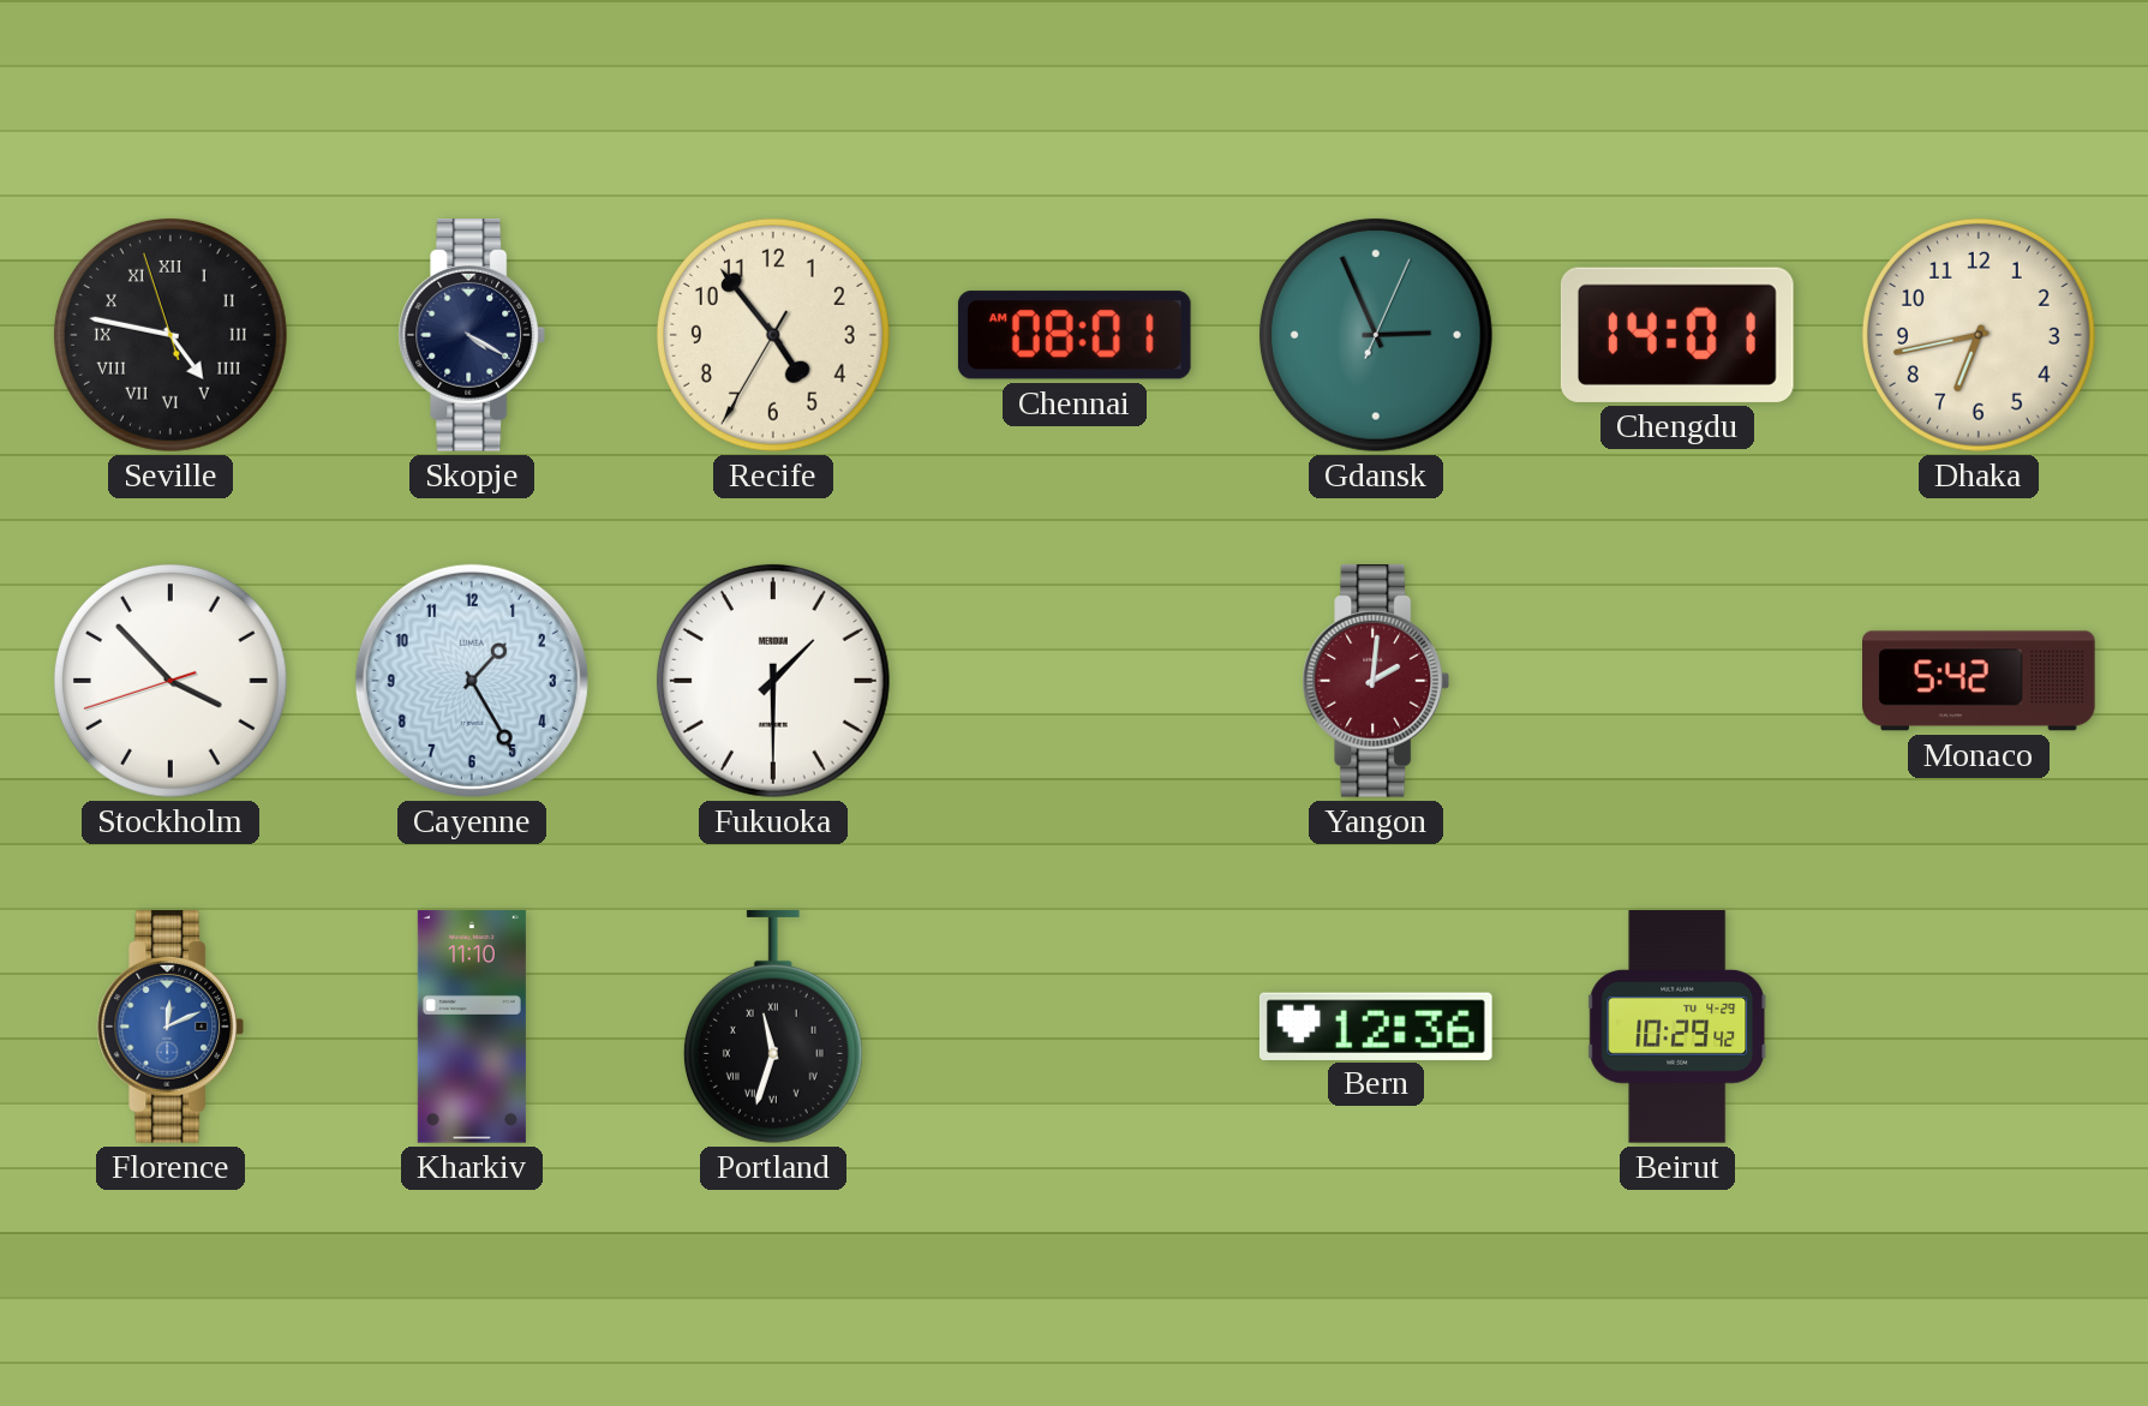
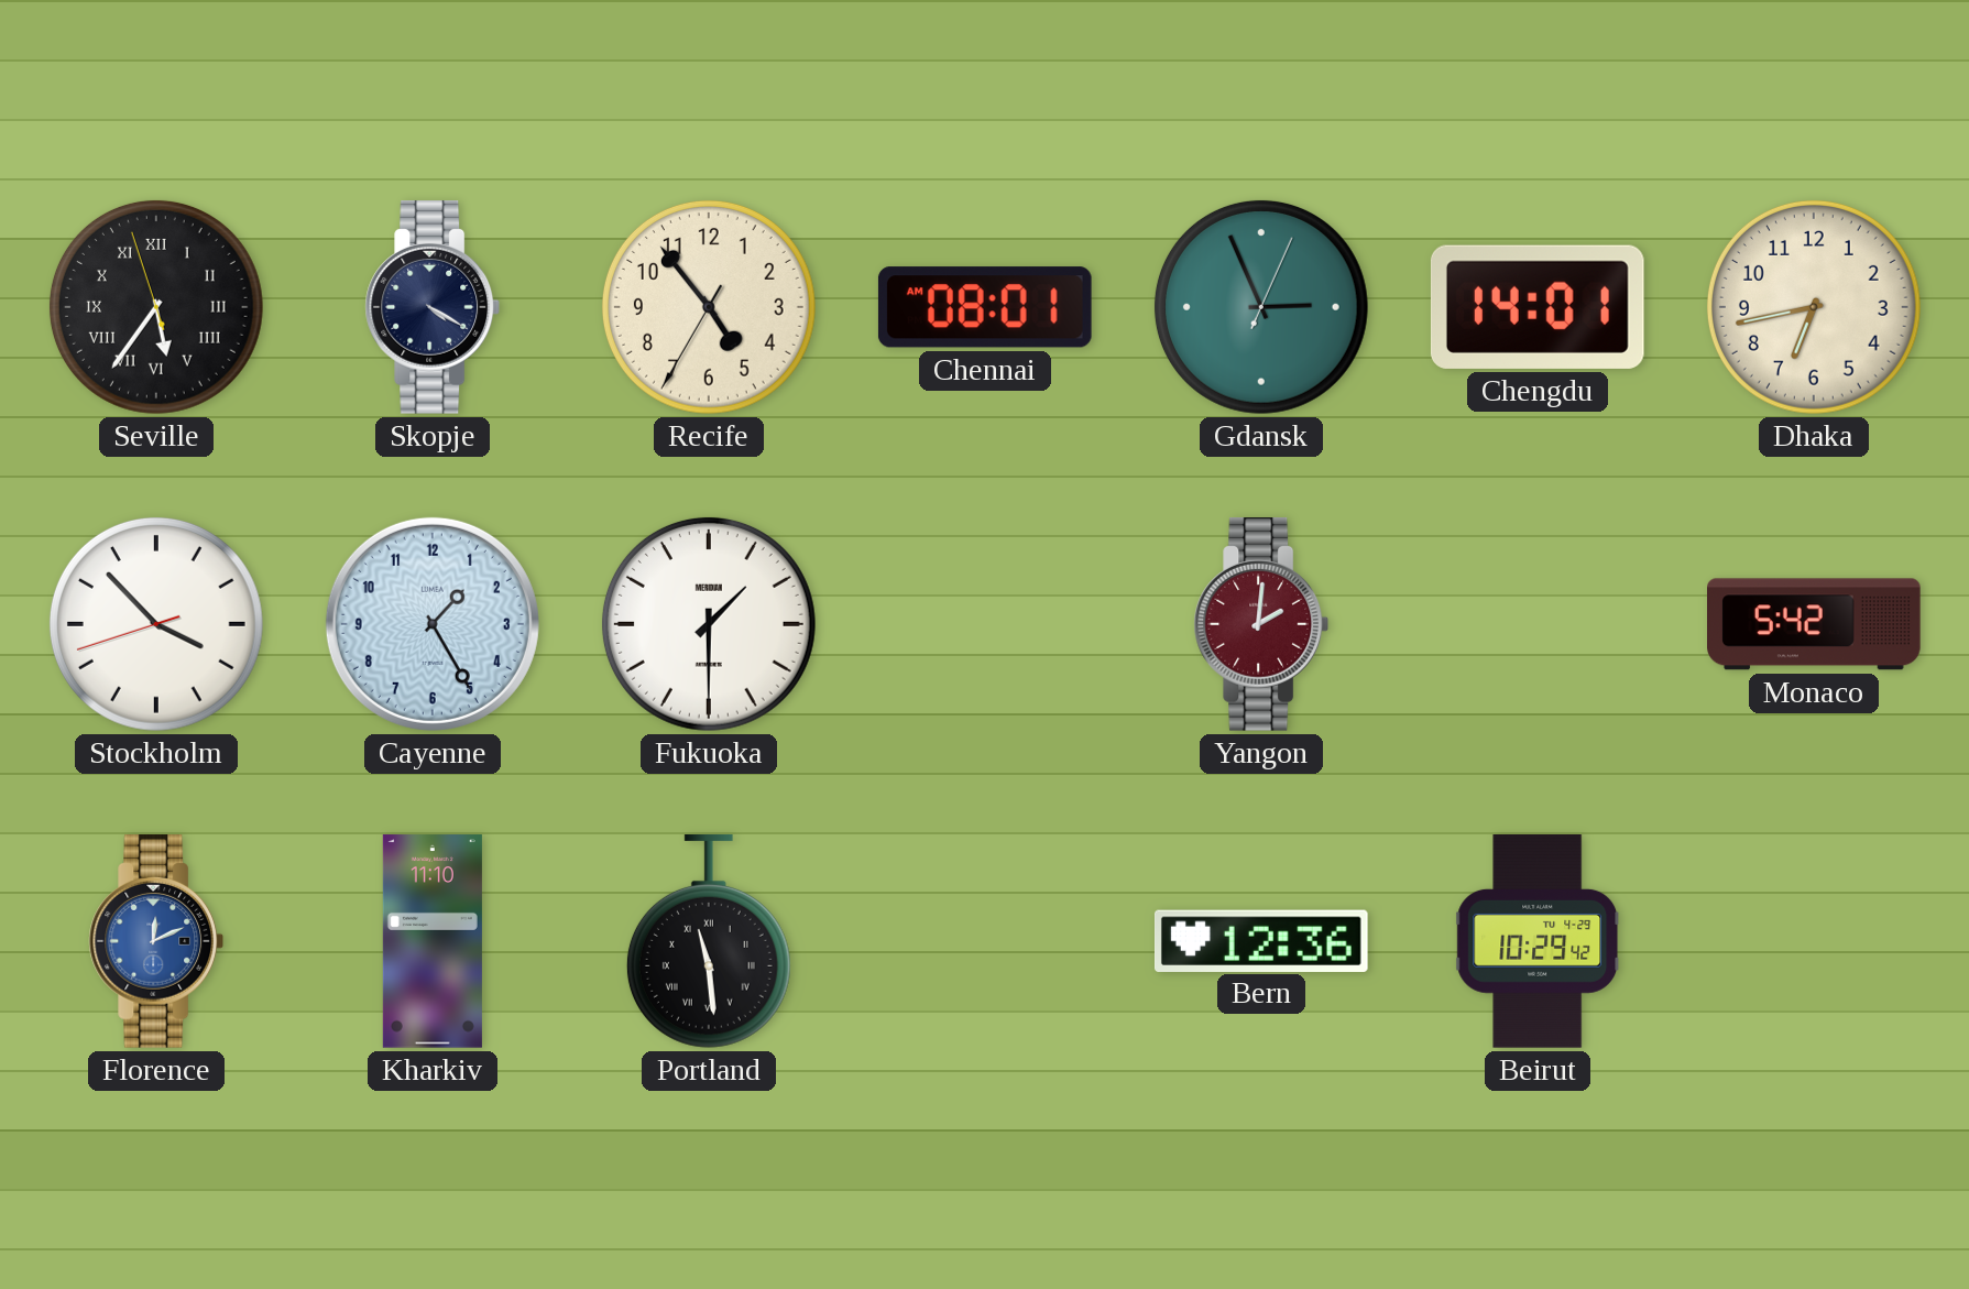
Seville: 4:46 -> 5:35
Portland: 11:33 -> 11:29
